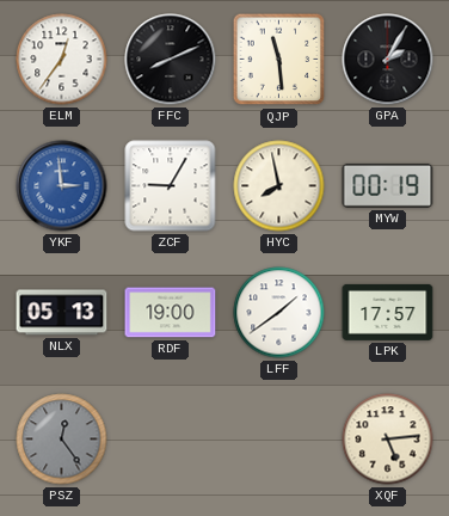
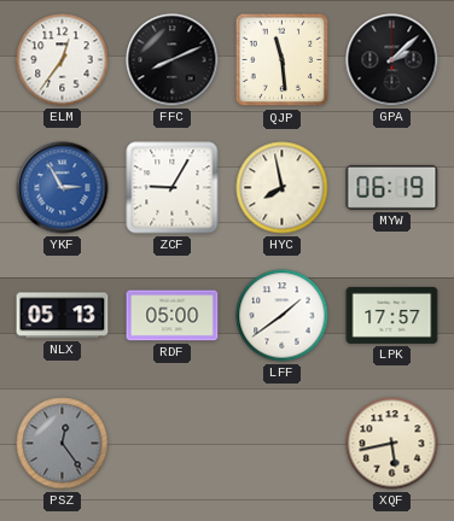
GPA: 2:05 -> 2:08
YKF: 2:59 -> 2:55
MYW: 00:19 -> 06:19
RDF: 19:00 -> 05:00
XQF: 5:14 -> 5:43
